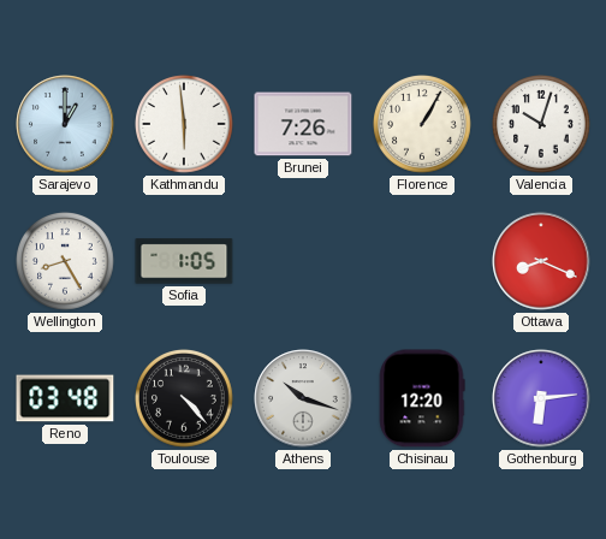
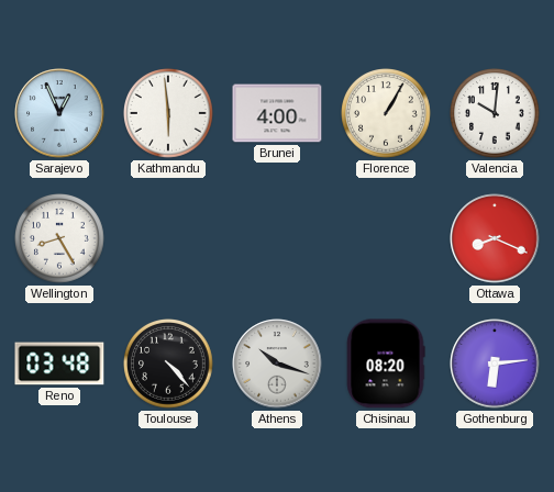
Sarajevo: 1:00 -> 12:56
Brunei: 7:26 -> 4:00
Valencia: 10:03 -> 10:01
Sofia: 1:05 -> none
Chisinau: 12:20 -> 08:20
